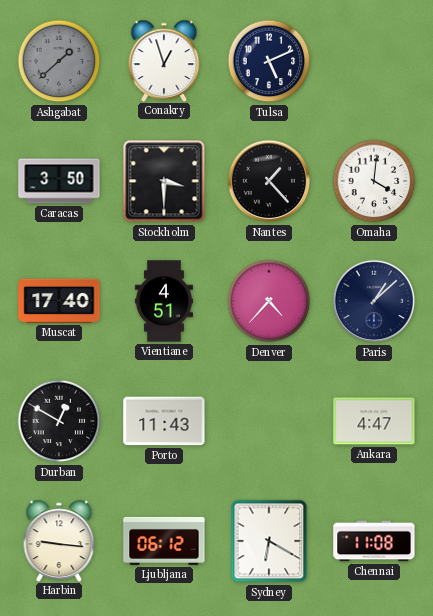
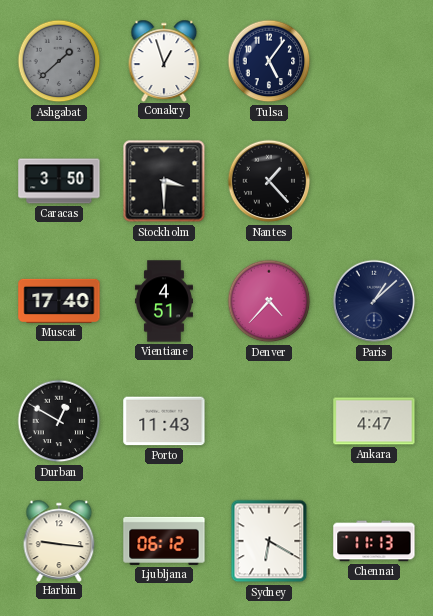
Tulsa: 5:11 -> 5:06
Omaha: 4:01 -> none
Chennai: 11:08 -> 11:13
